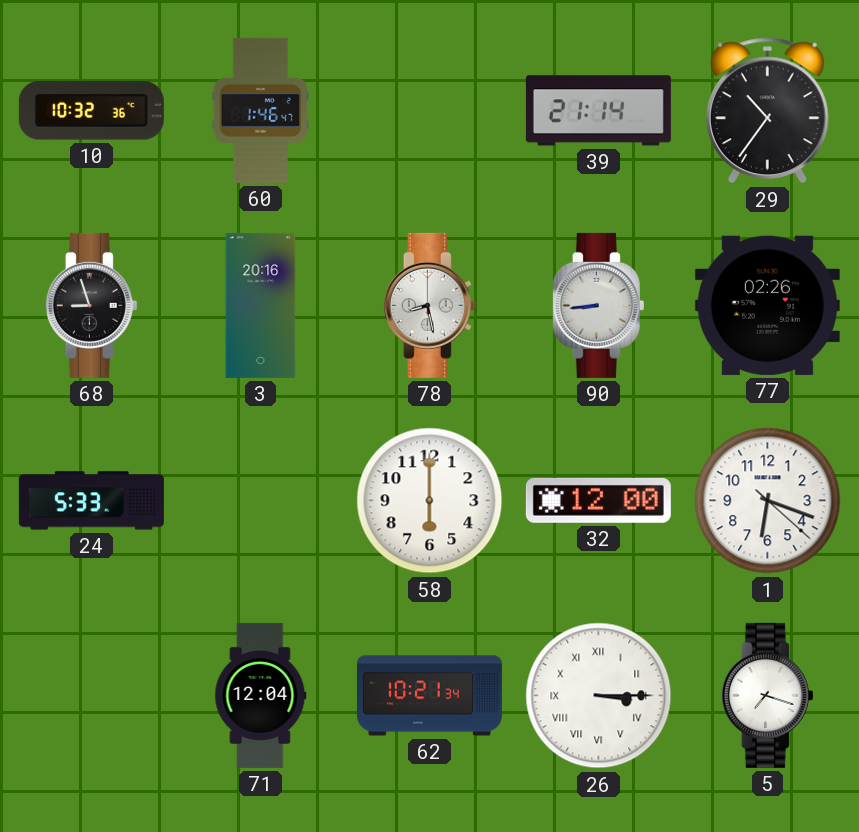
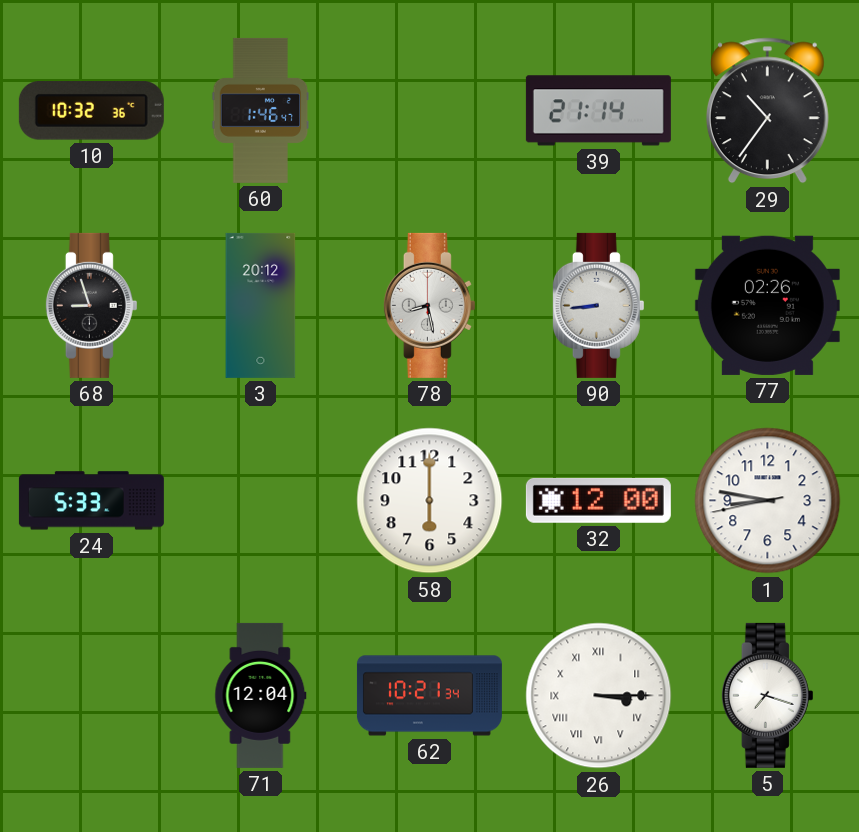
3: 20:16 -> 20:12
1: 6:18 -> 8:46
